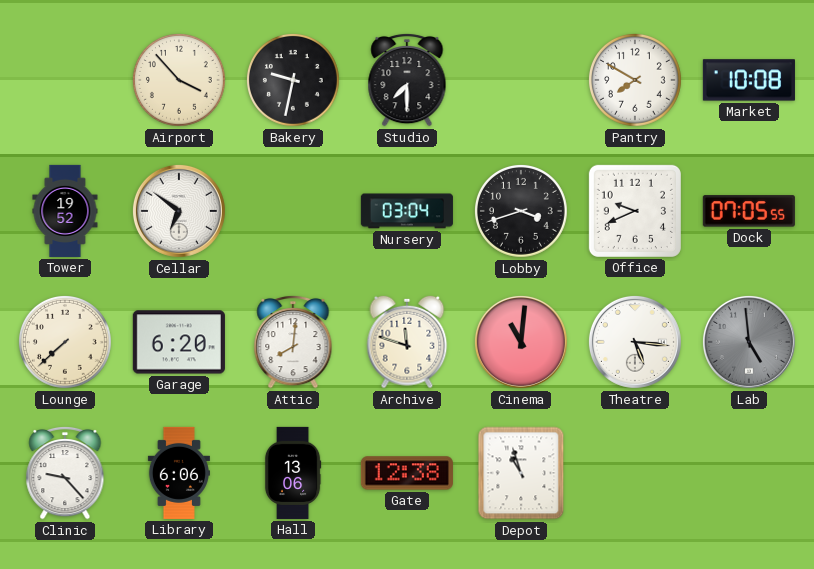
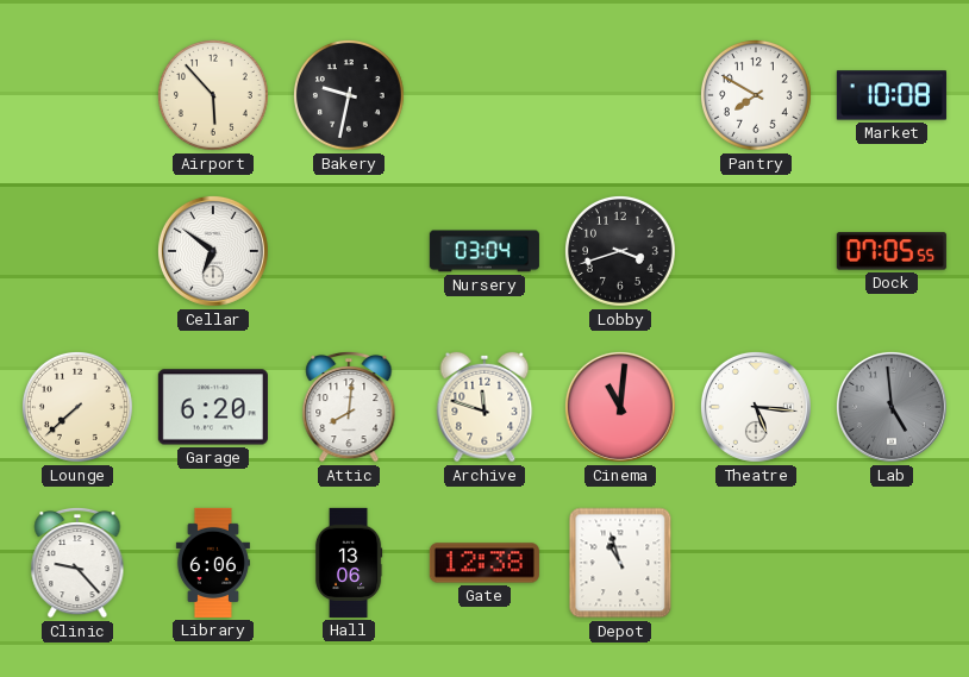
Airport: 3:53 -> 5:53
Studio: 7:30 -> none
Tower: 19:52 -> none
Office: 9:41 -> none
